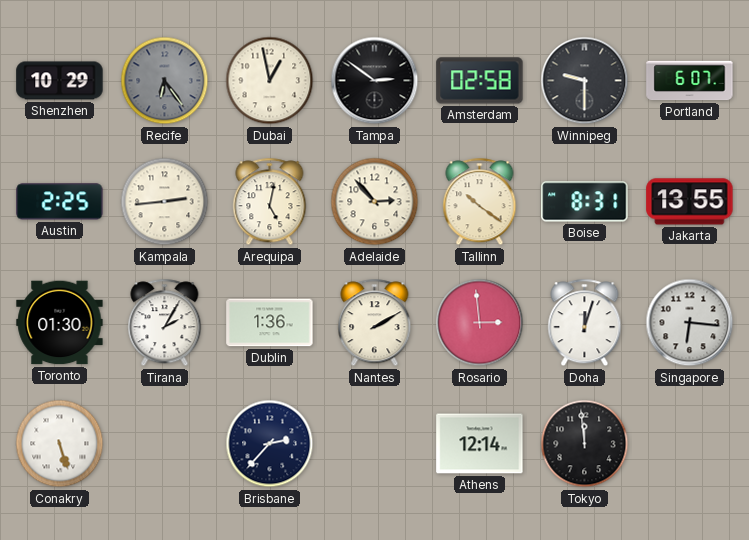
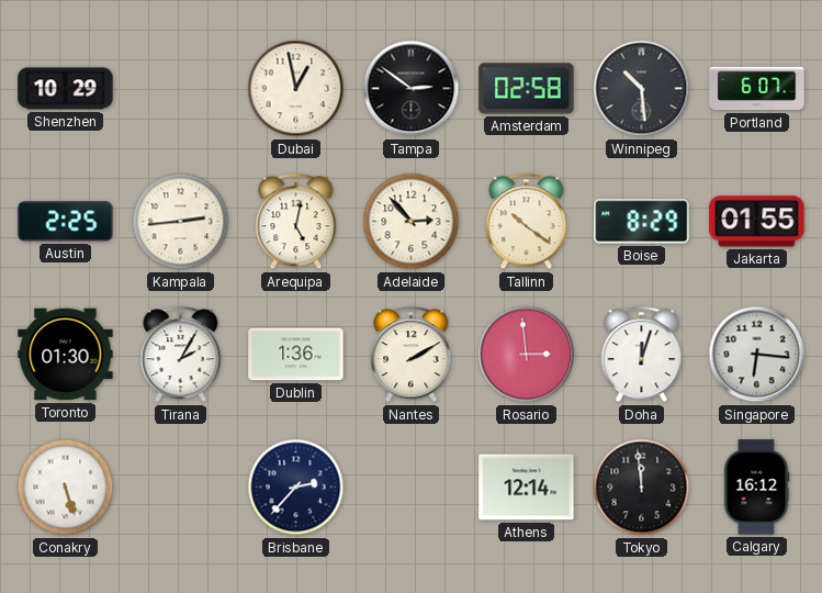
Recife: 6:24 -> none
Winnipeg: 9:30 -> 10:29
Boise: 8:31 -> 8:29
Jakarta: 13:55 -> 01:55
Calgary: none -> 16:12
